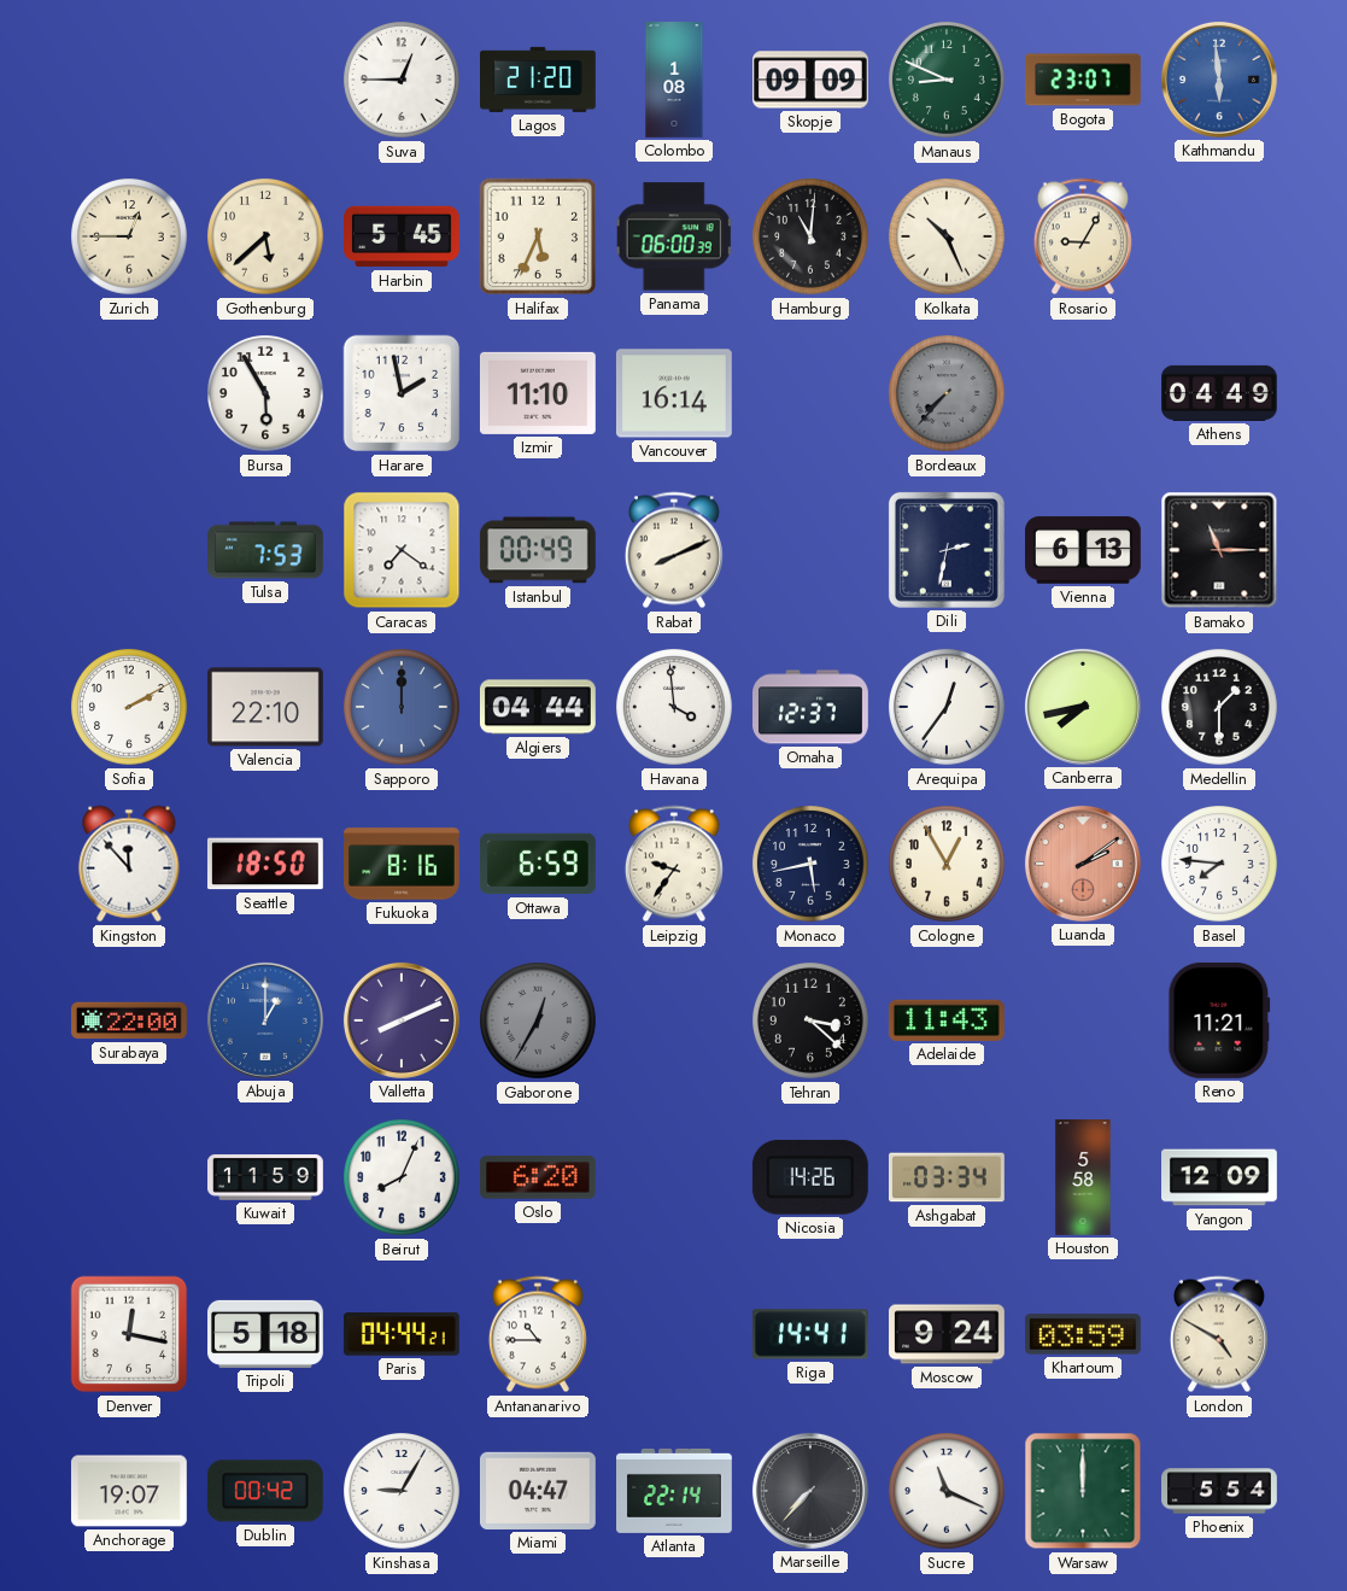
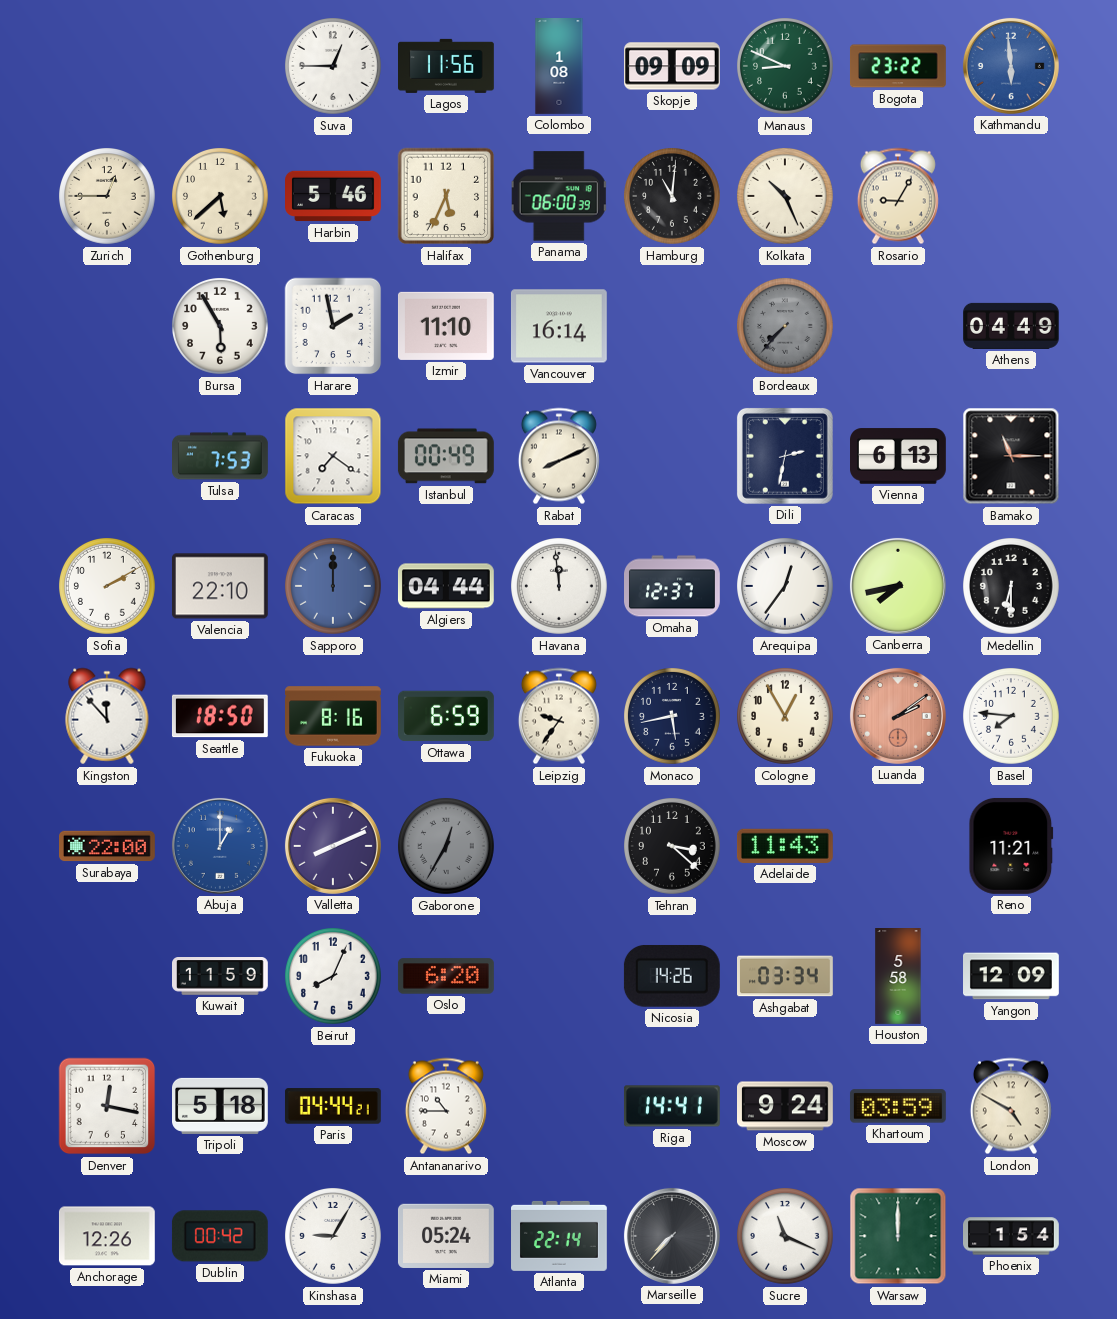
Lagos: 21:20 -> 11:56
Bogota: 23:07 -> 23:22
Harbin: 5:45 -> 5:46
Havana: 3:59 -> 11:59
Medellin: 1:30 -> 6:30
Anchorage: 19:07 -> 12:26
Miami: 04:47 -> 05:24
Phoenix: 5:54 -> 1:54
